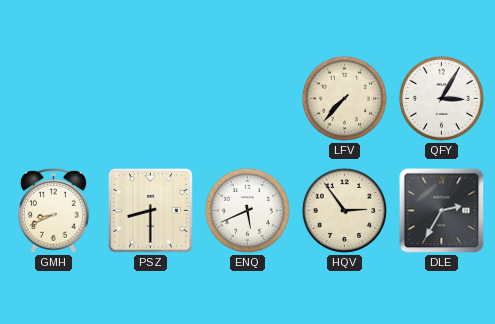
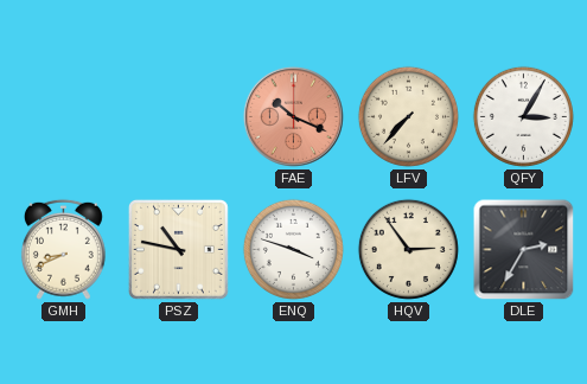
FAE: none -> 10:19
PSZ: 8:30 -> 10:47
ENQ: 5:41 -> 3:48
